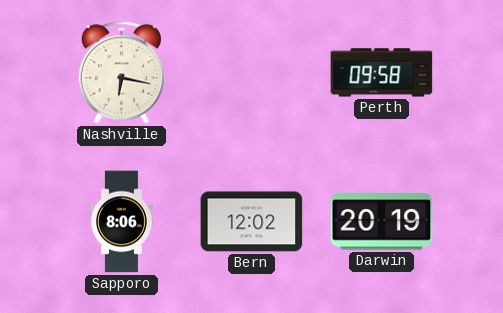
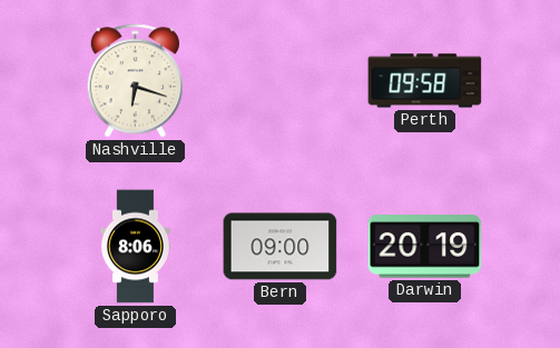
Nashville: 6:17 -> 6:18
Bern: 12:02 -> 09:00
